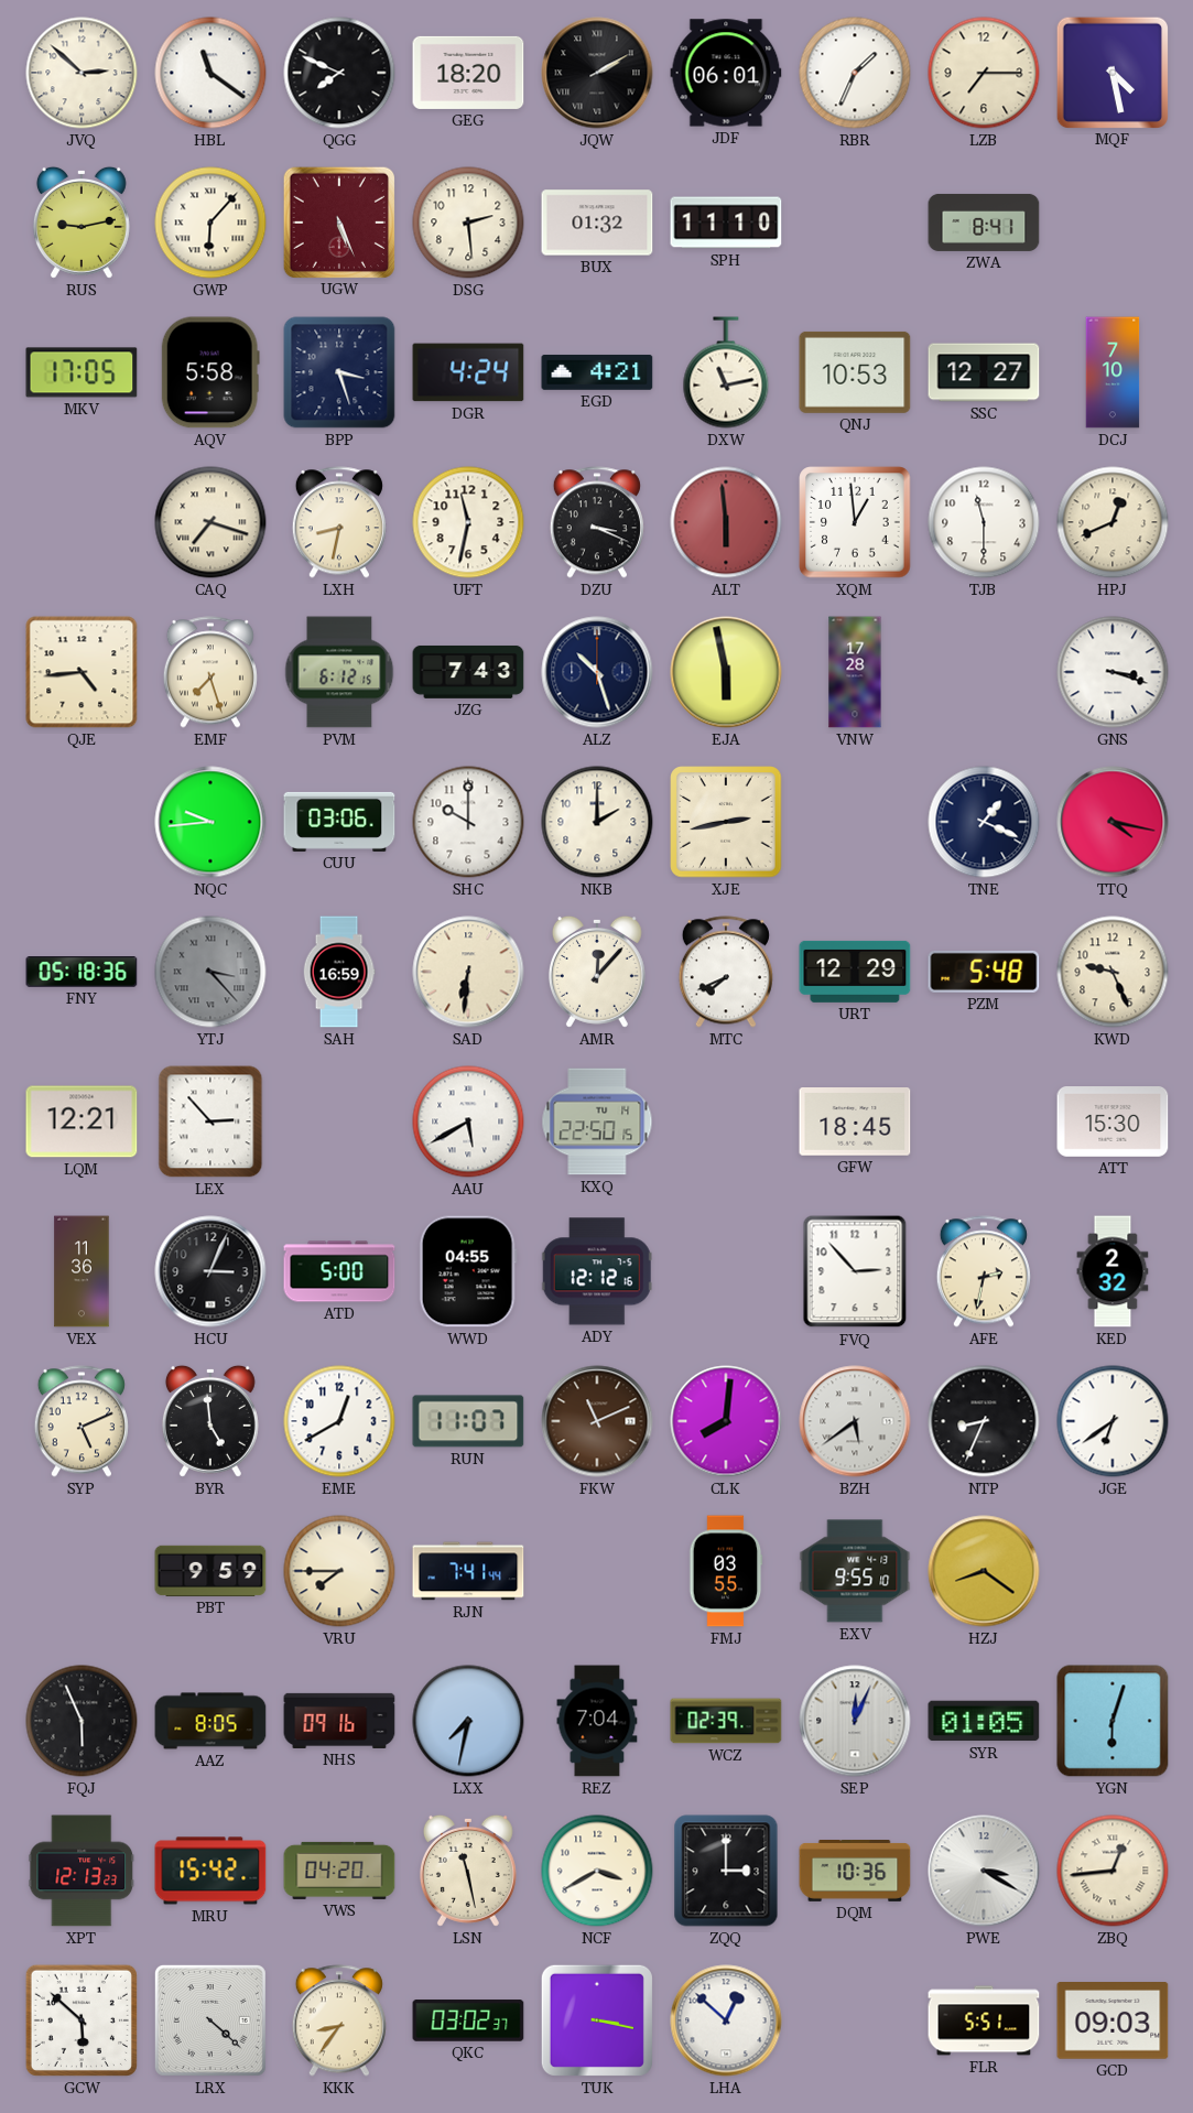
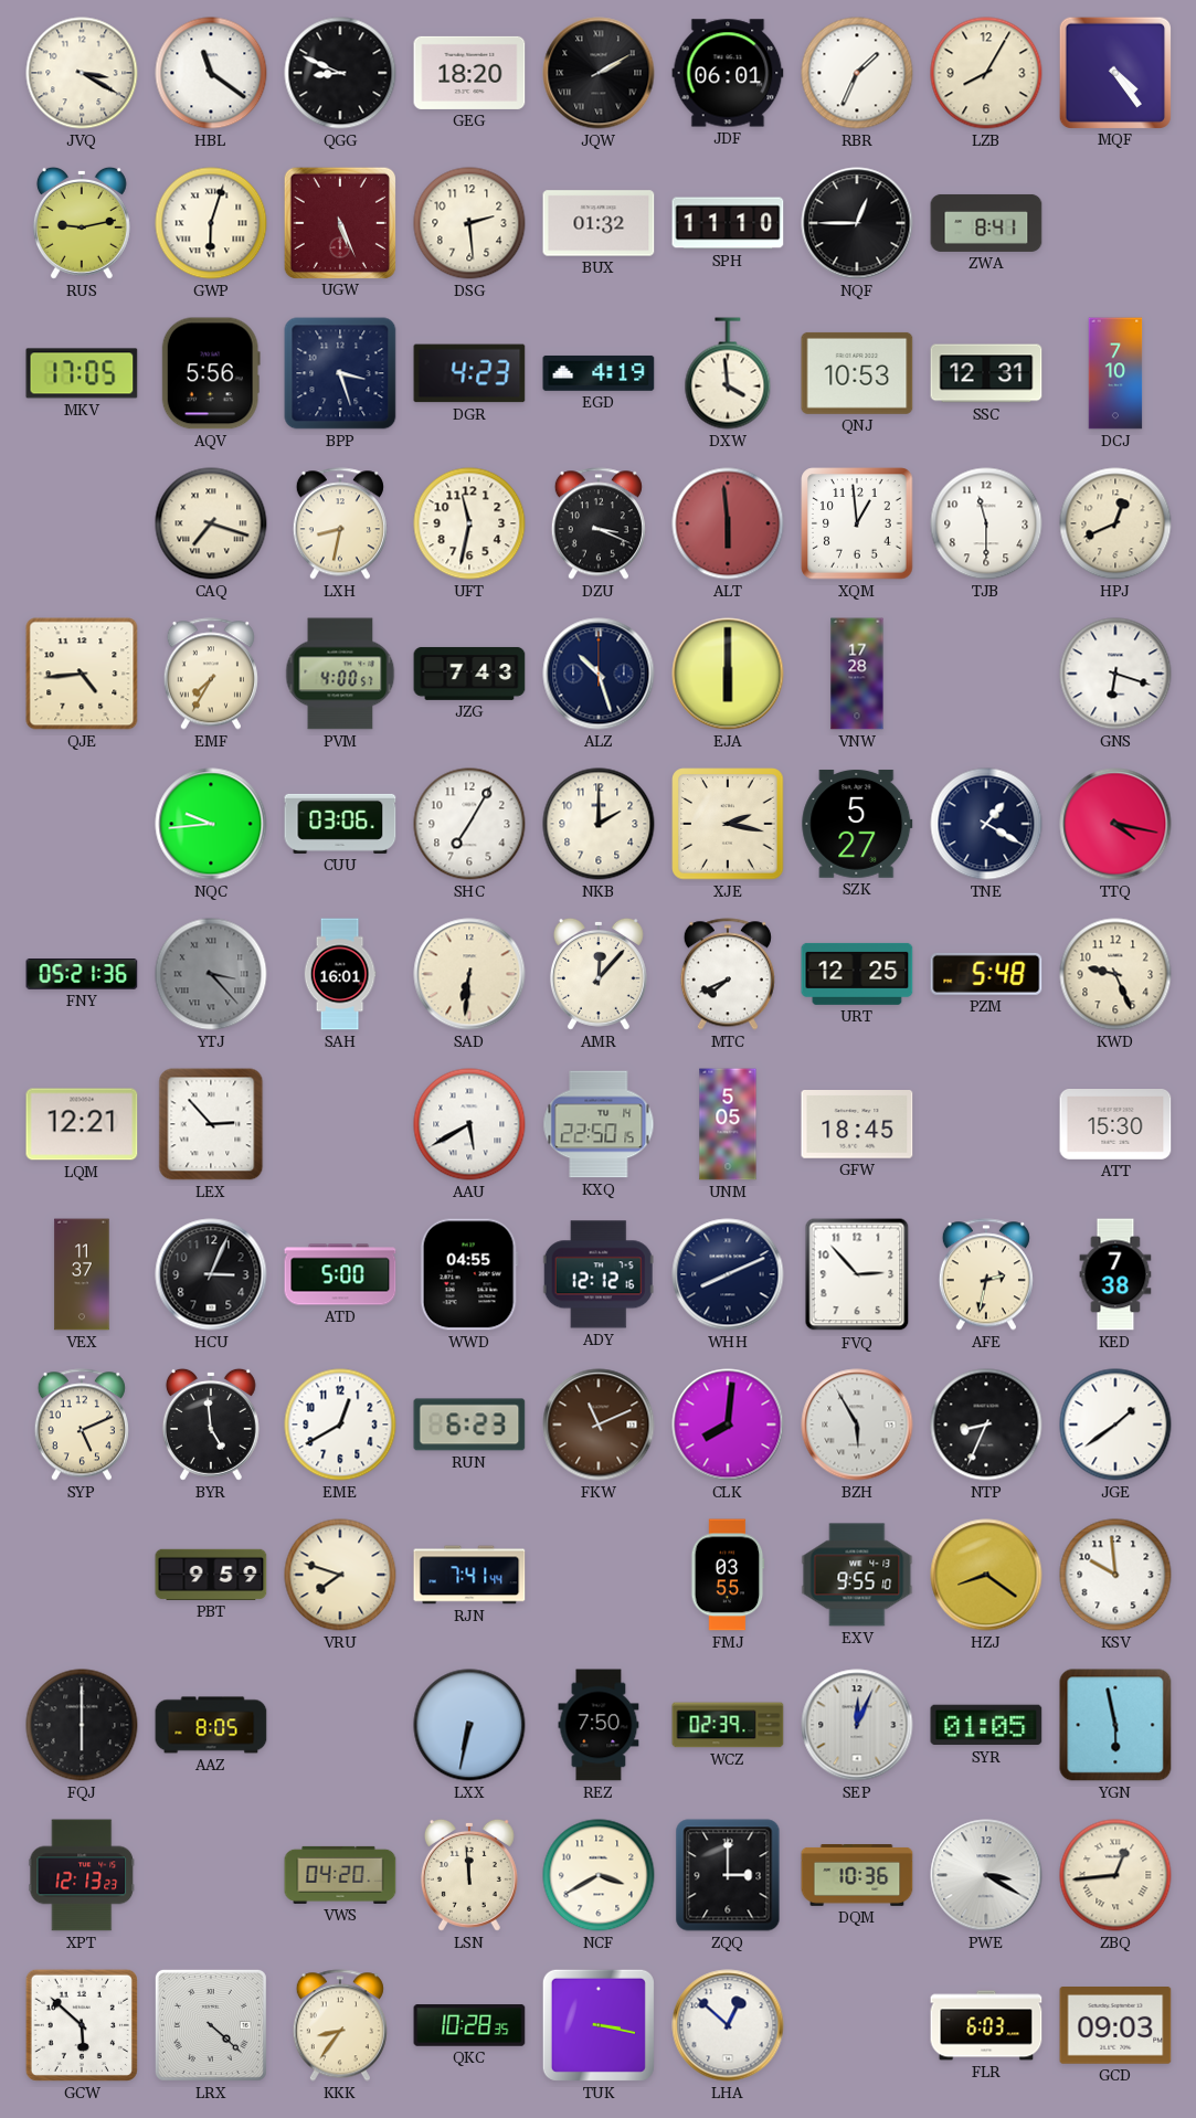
JVQ: 2:52 -> 3:20
QGG: 7:49 -> 8:49
LZB: 7:15 -> 8:05
MQF: 4:28 -> 4:24
GWP: 6:07 -> 6:03
NQF: none -> 12:45
AQV: 5:58 -> 5:56
DGR: 4:24 -> 4:23
EGD: 4:21 -> 4:19
DXW: 11:13 -> 3:59
SSC: 12:27 -> 12:31
EMF: 7:27 -> 7:35
PVM: 6:12 -> 4:00
EJA: 5:58 -> 6:00
GNS: 3:18 -> 6:18
SHC: 10:00 -> 7:05
XJE: 2:43 -> 2:17
SZK: none -> 5:27
TNE: 1:19 -> 1:20
FNY: 05:18 -> 05:21
SAH: 16:59 -> 16:01
URT: 12:29 -> 12:25
UNM: none -> 5:05
VEX: 11:36 -> 11:37
WHH: none -> 8:11
KED: 2:32 -> 7:38
RUN: 11:07 -> 6:23
BZH: 5:39 -> 5:55
JGE: 6:39 -> 1:39
VRU: 7:45 -> 7:48
KSV: none -> 9:59
FQJ: 5:56 -> 6:00
NHS: 09:16 -> none
LXX: 7:32 -> 6:32
REZ: 7:04 -> 7:50
YGN: 6:03 -> 5:58
MRU: 15:42 -> none
LSN: 11:28 -> 11:59
QKC: 03:02 -> 10:28
FLR: 5:51 -> 6:03
